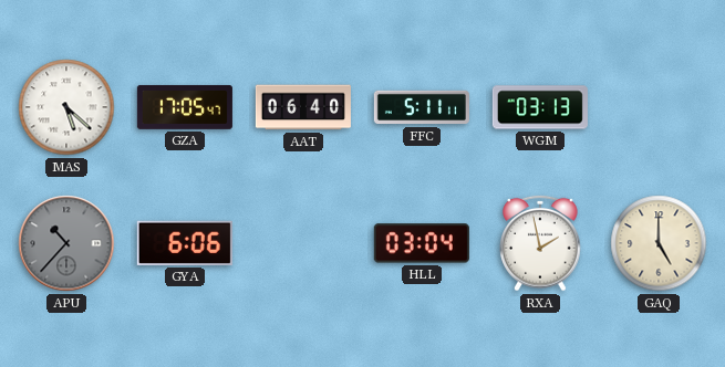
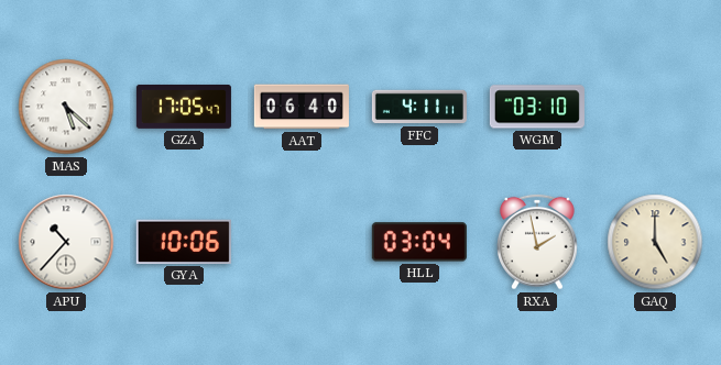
FFC: 5:11 -> 4:11
WGM: 03:13 -> 03:10
APU dial: grey -> white
GYA: 6:06 -> 10:06
